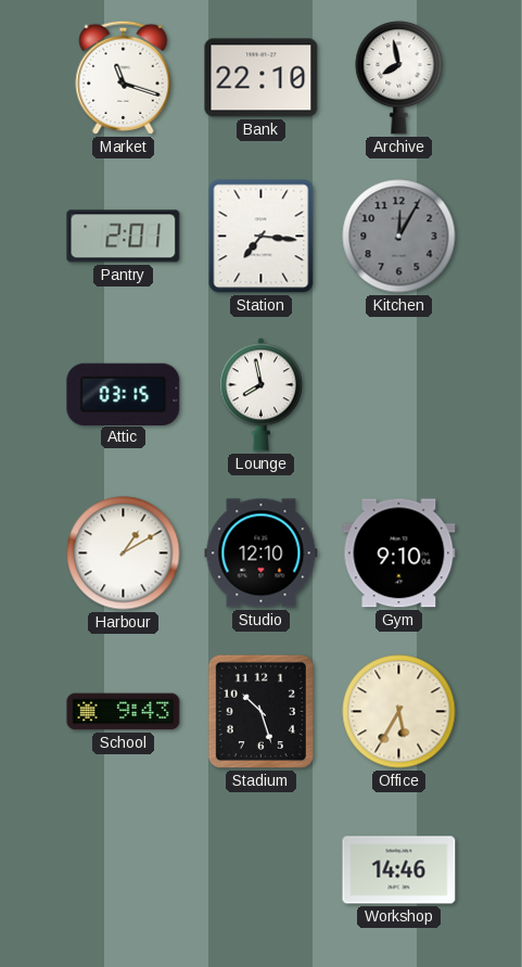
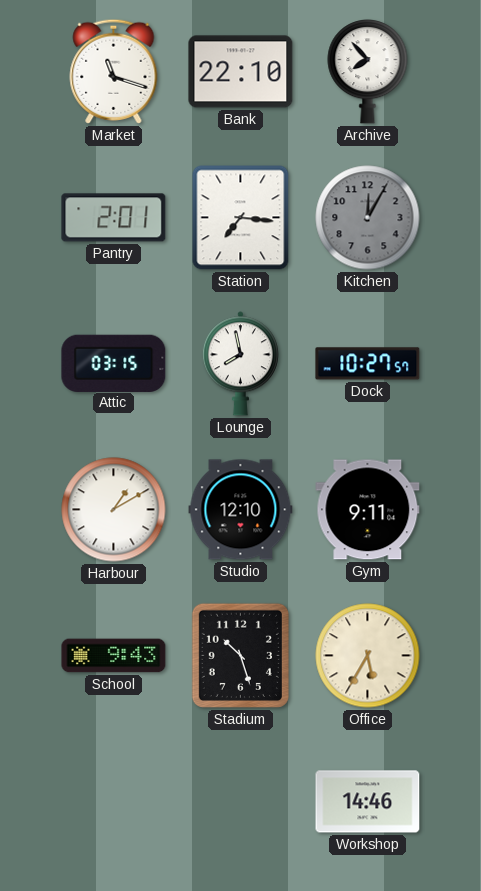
Archive: 7:58 -> 7:53
Dock: none -> 10:27
Gym: 9:10 -> 9:11
